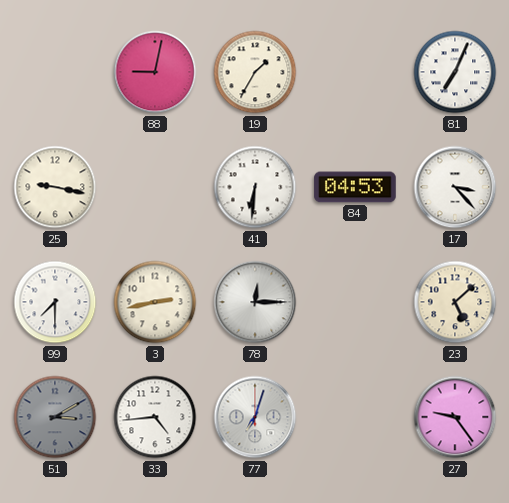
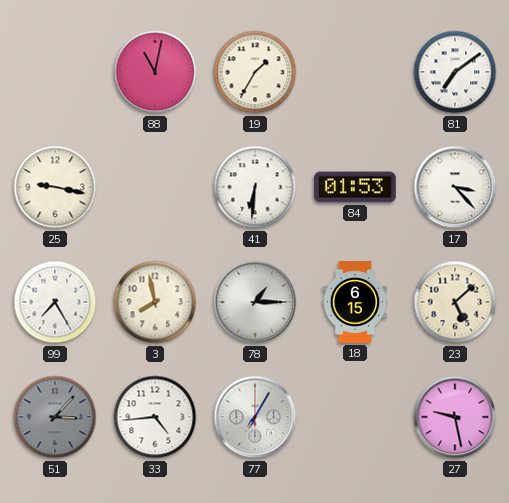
88: 9:02 -> 11:02
81: 7:04 -> 7:09
84: 04:53 -> 01:53
99: 7:30 -> 7:25
3: 2:43 -> 7:58
78: 12:15 -> 1:15
18: none -> 6:15
51: 3:10 -> 3:07
77: 7:03 -> 7:05
27: 9:24 -> 9:28
